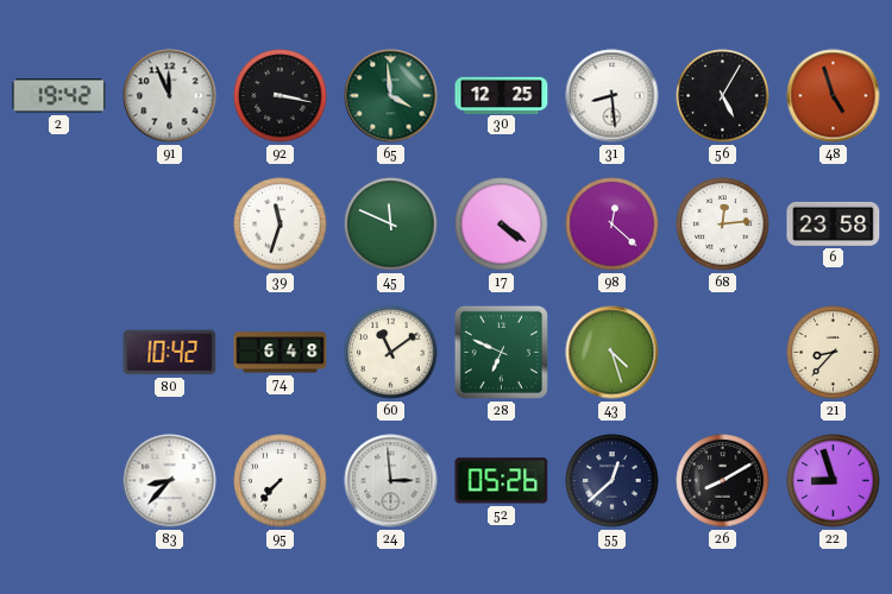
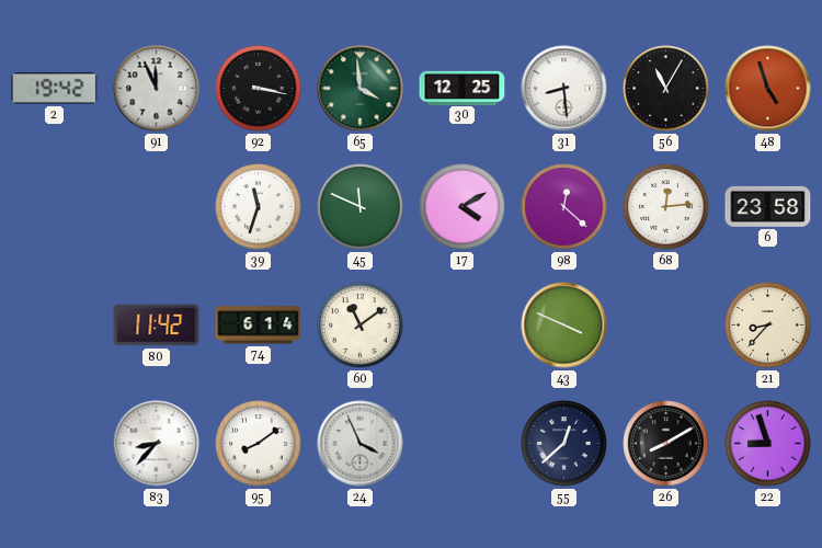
56: 5:05 -> 11:05
17: 4:21 -> 4:10
80: 10:42 -> 11:42
74: 6:48 -> 6:14
28: 6:49 -> none
43: 4:27 -> 3:49
95: 7:37 -> 8:09
24: 2:59 -> 3:56
52: 05:26 -> none
